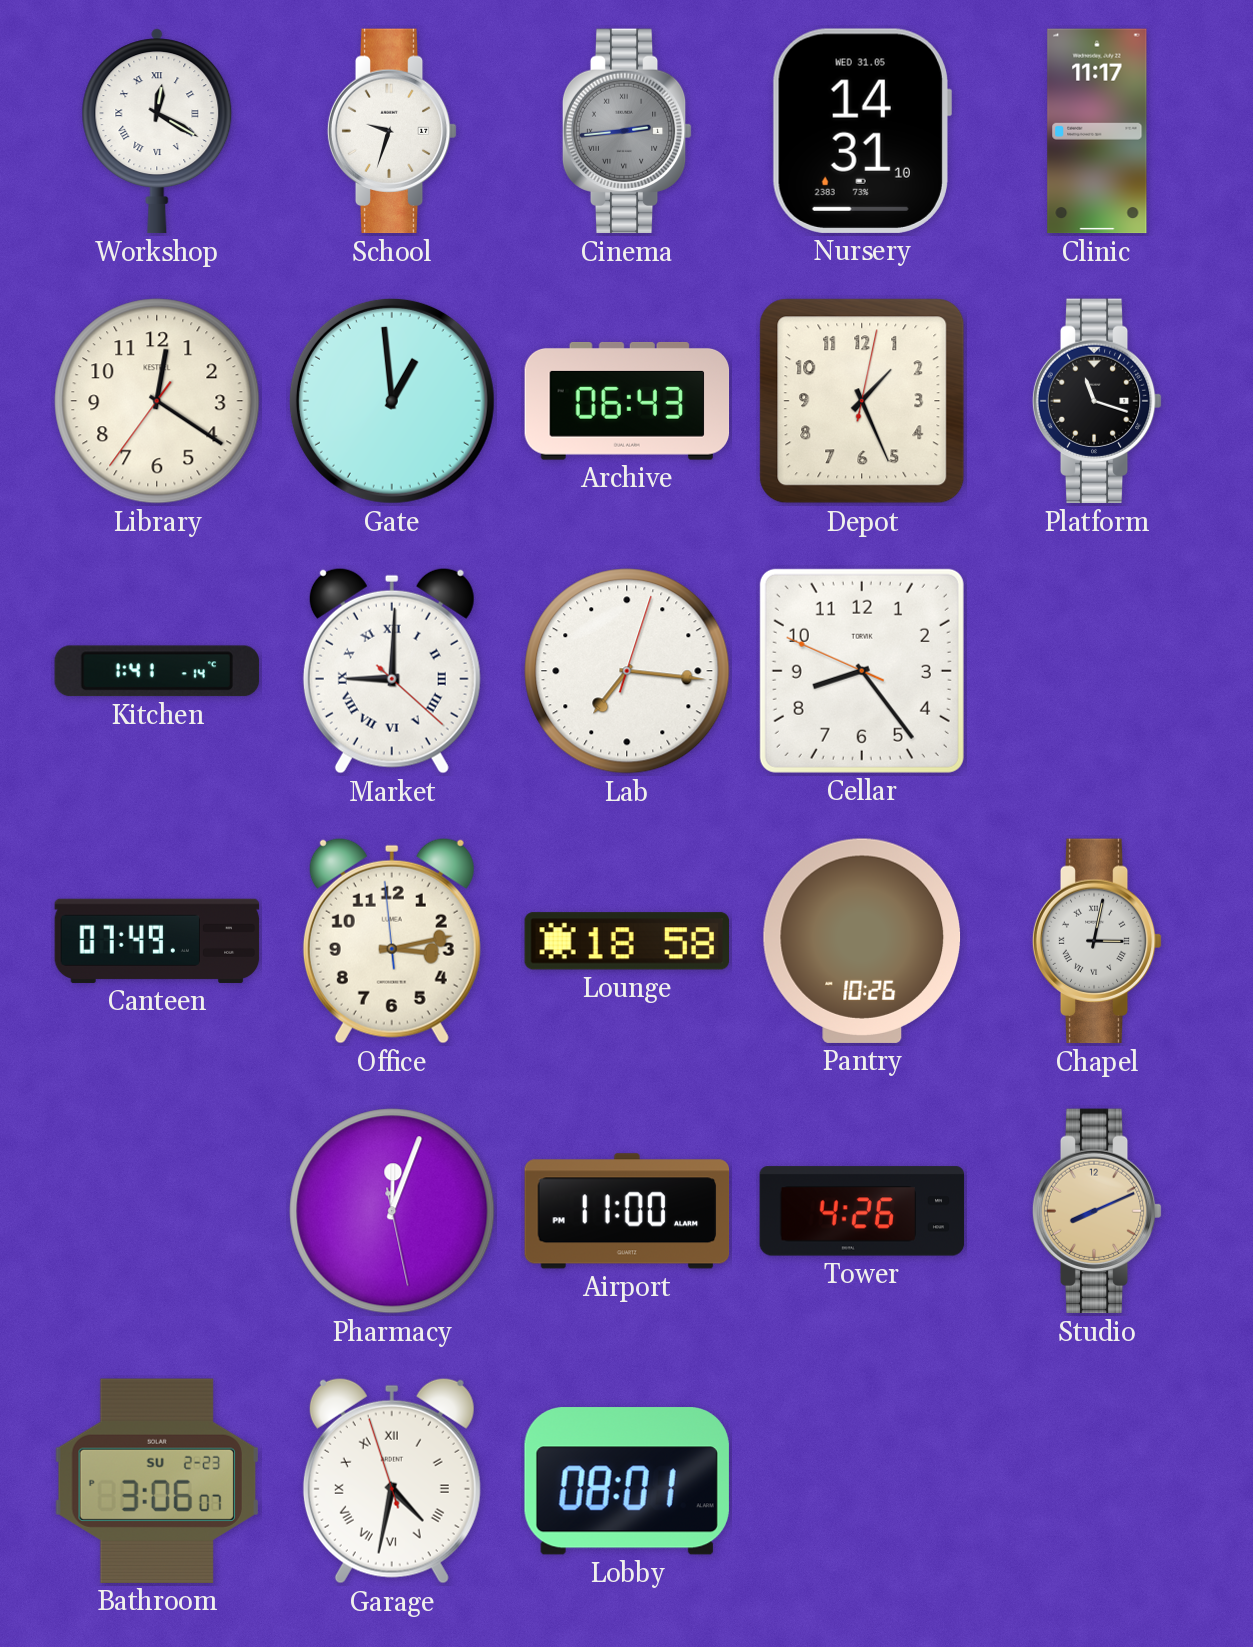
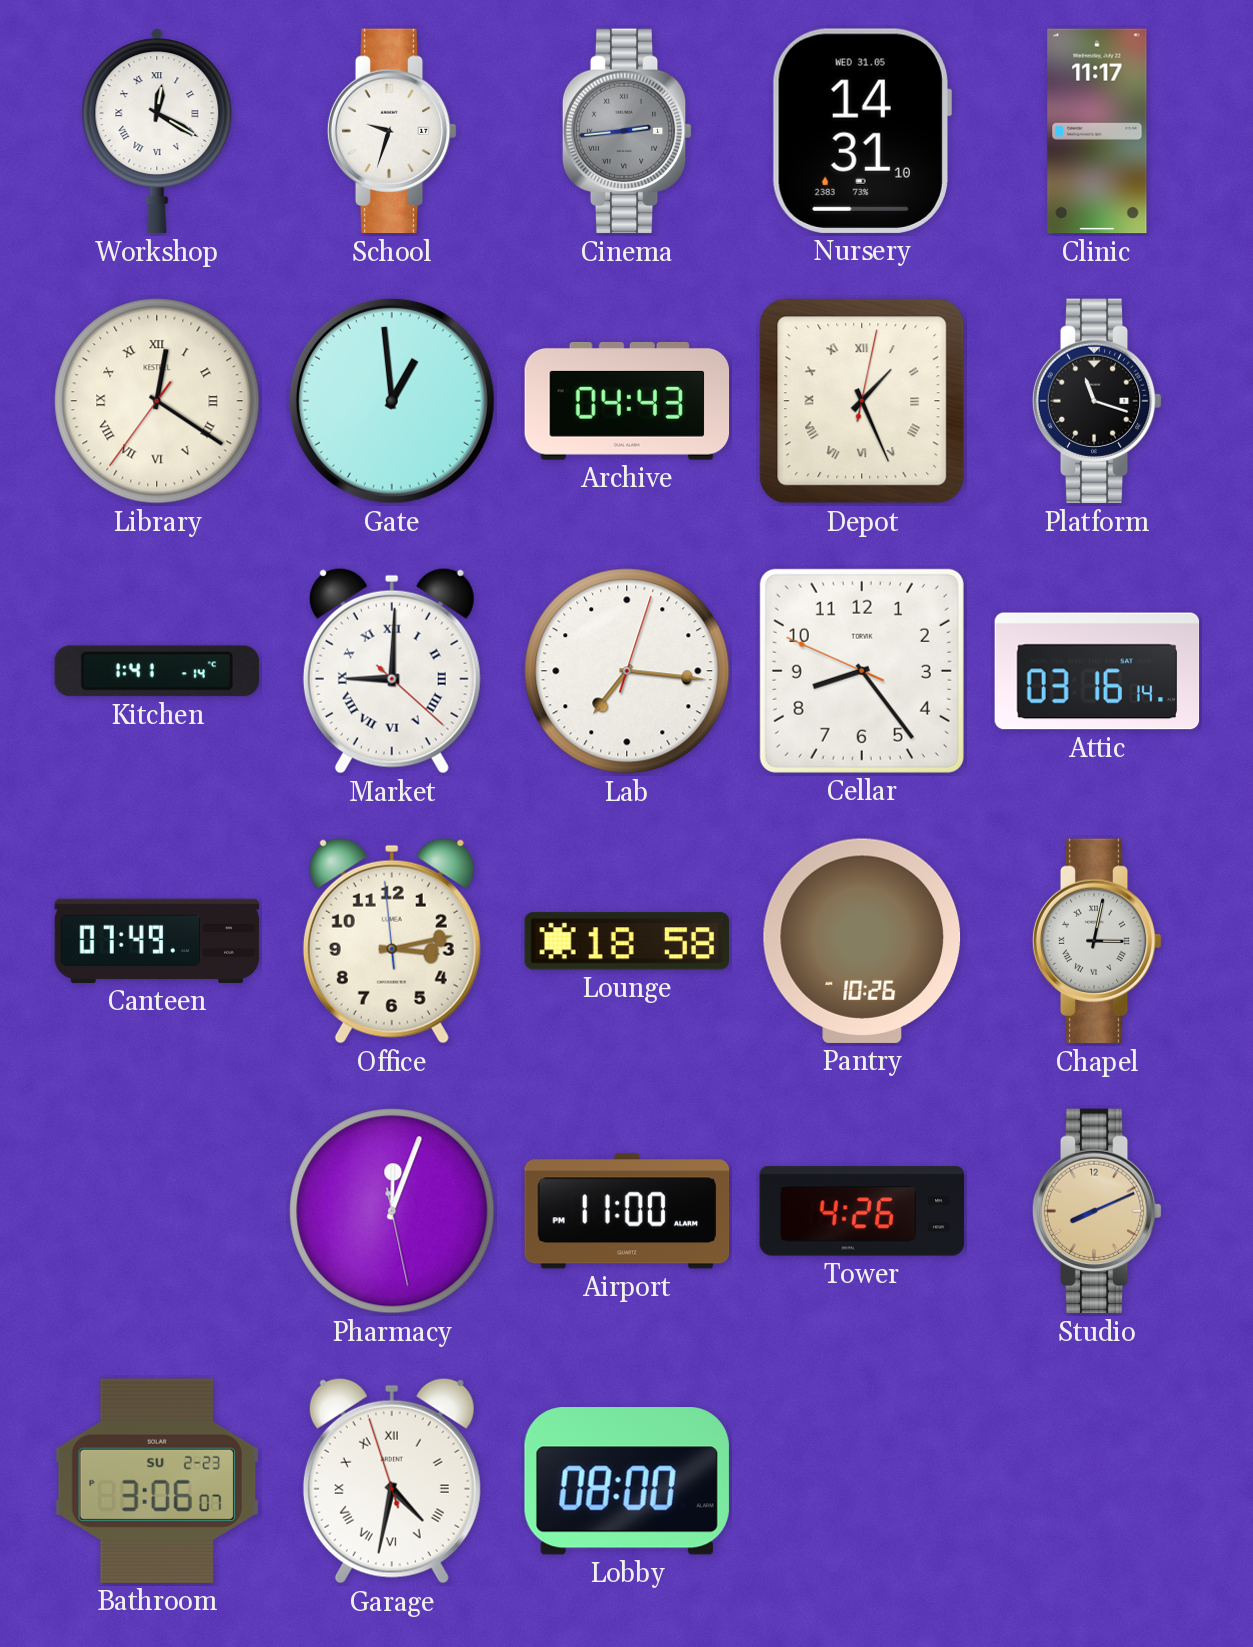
Library numerals: Arabic -> Roman
Archive: 06:43 -> 04:43
Depot numerals: Arabic -> Roman
Attic: none -> 03:16
Lobby: 08:01 -> 08:00
